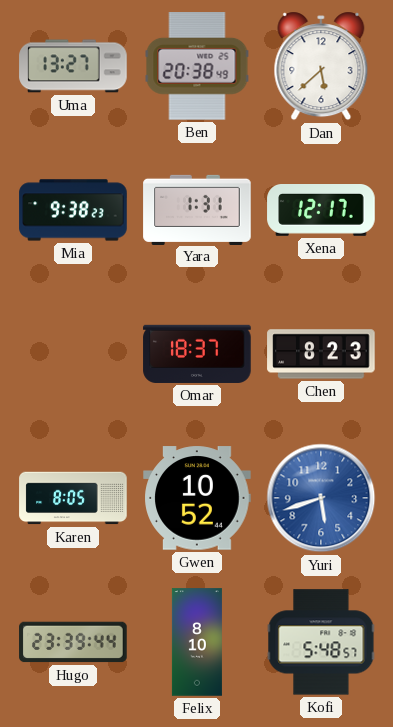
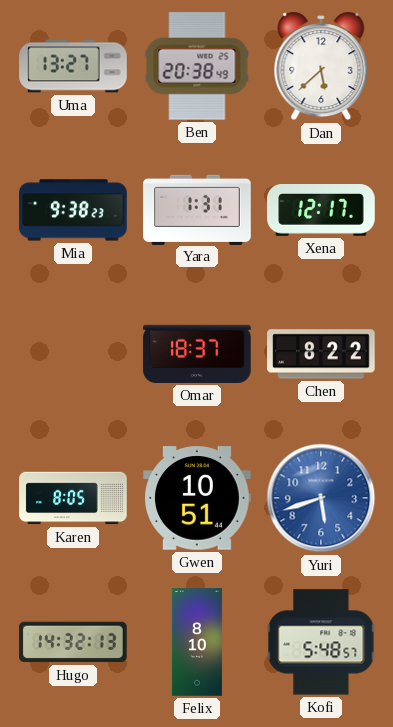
Chen: 8:23 -> 8:22
Gwen: 10:52 -> 10:51
Hugo: 23:39 -> 14:32
